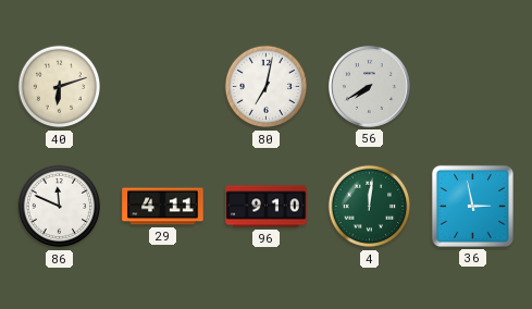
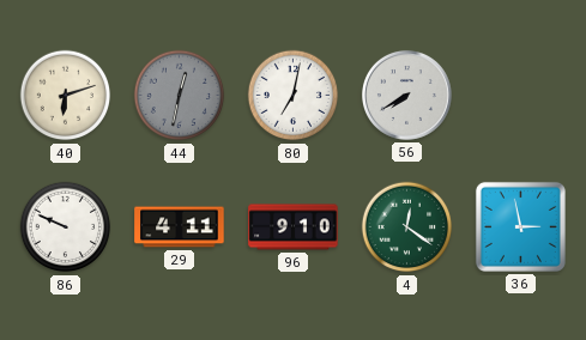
44: none -> 12:32
86: 11:49 -> 9:49
4: 12:01 -> 12:21
